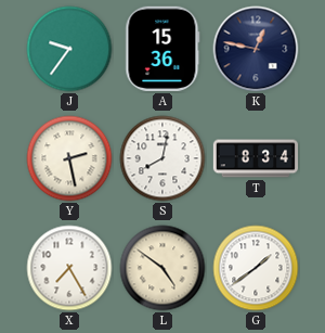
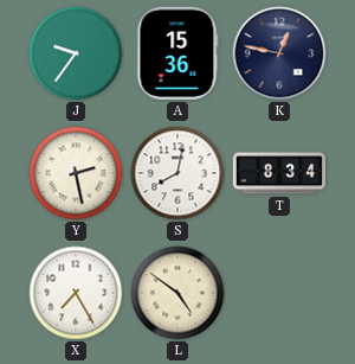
G: 1:39 -> none
